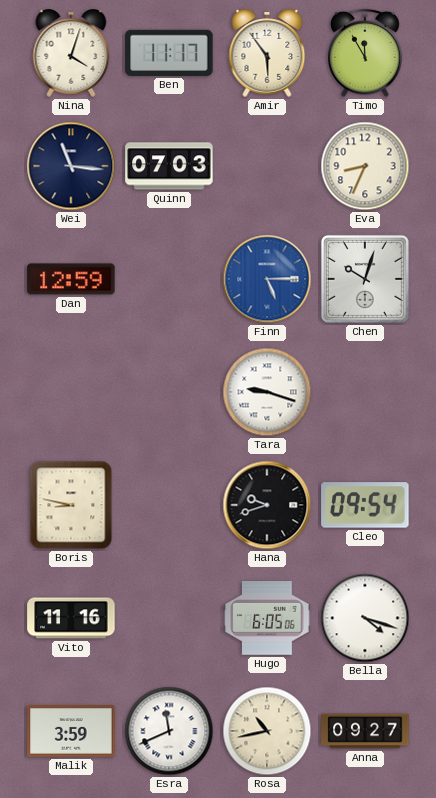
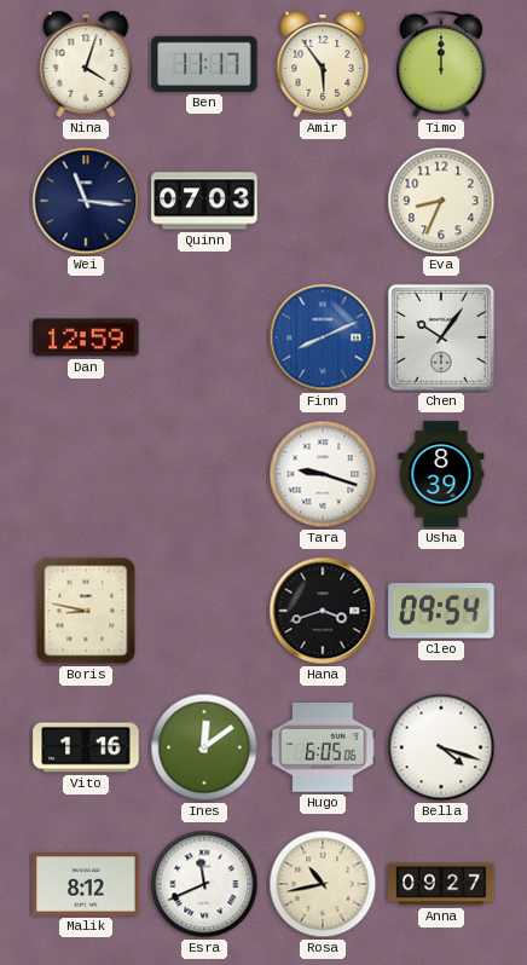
Timo: 11:55 -> 12:00
Finn: 5:15 -> 8:11
Chen: 10:03 -> 10:06
Usha: none -> 8:39
Hana: 9:42 -> 3:42
Vito: 11:16 -> 1:16
Ines: none -> 12:09
Malik: 3:59 -> 8:12
